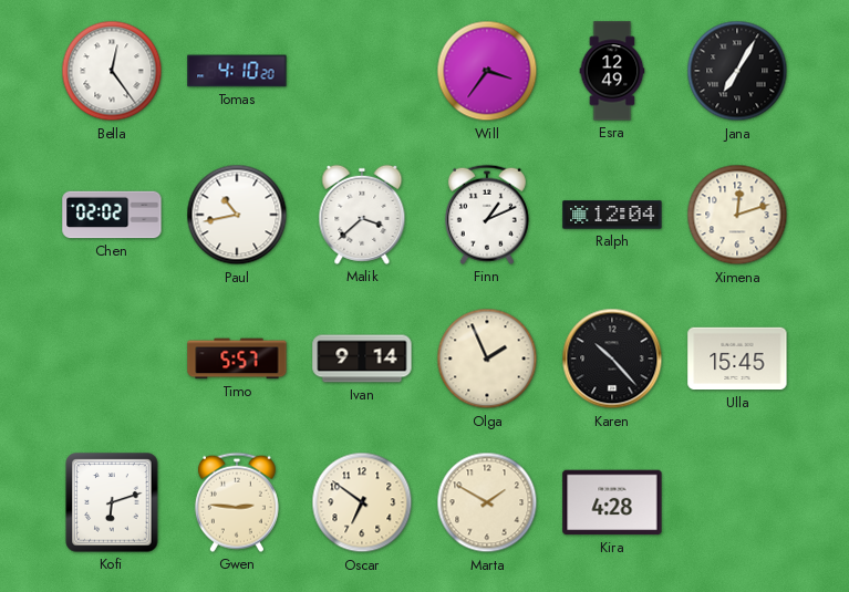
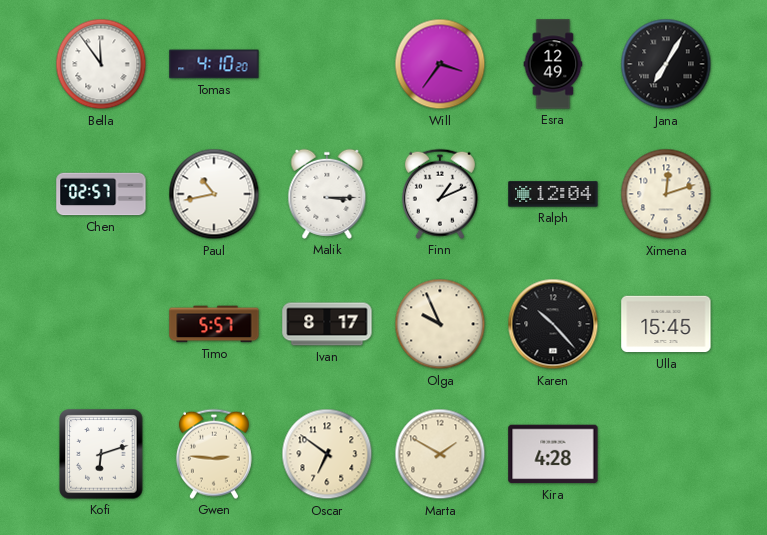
Bella: 12:24 -> 11:54
Chen: 02:02 -> 02:57
Malik: 3:38 -> 3:15
Ivan: 9:14 -> 8:17
Olga: 1:56 -> 9:56
